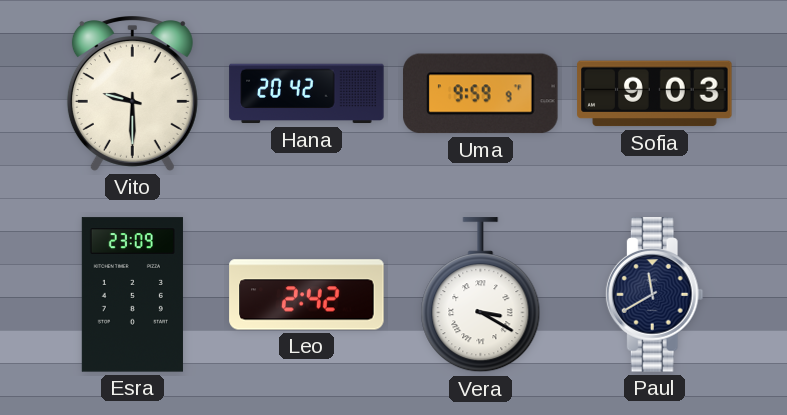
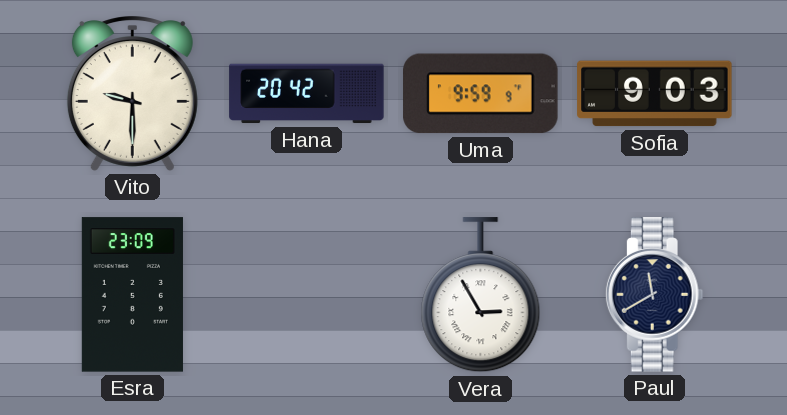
Leo: 2:42 -> none
Vera: 3:20 -> 2:55
